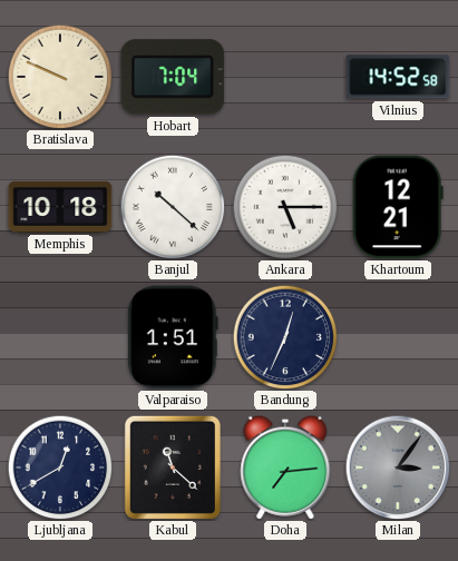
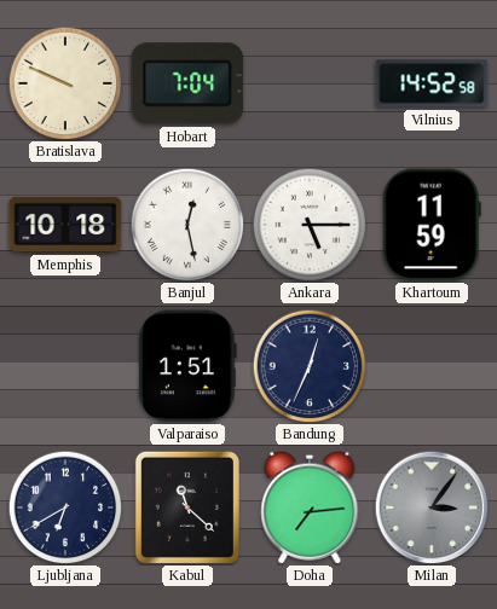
Banjul: 10:22 -> 12:28
Khartoum: 12:21 -> 11:59
Ljubljana: 12:40 -> 6:40
